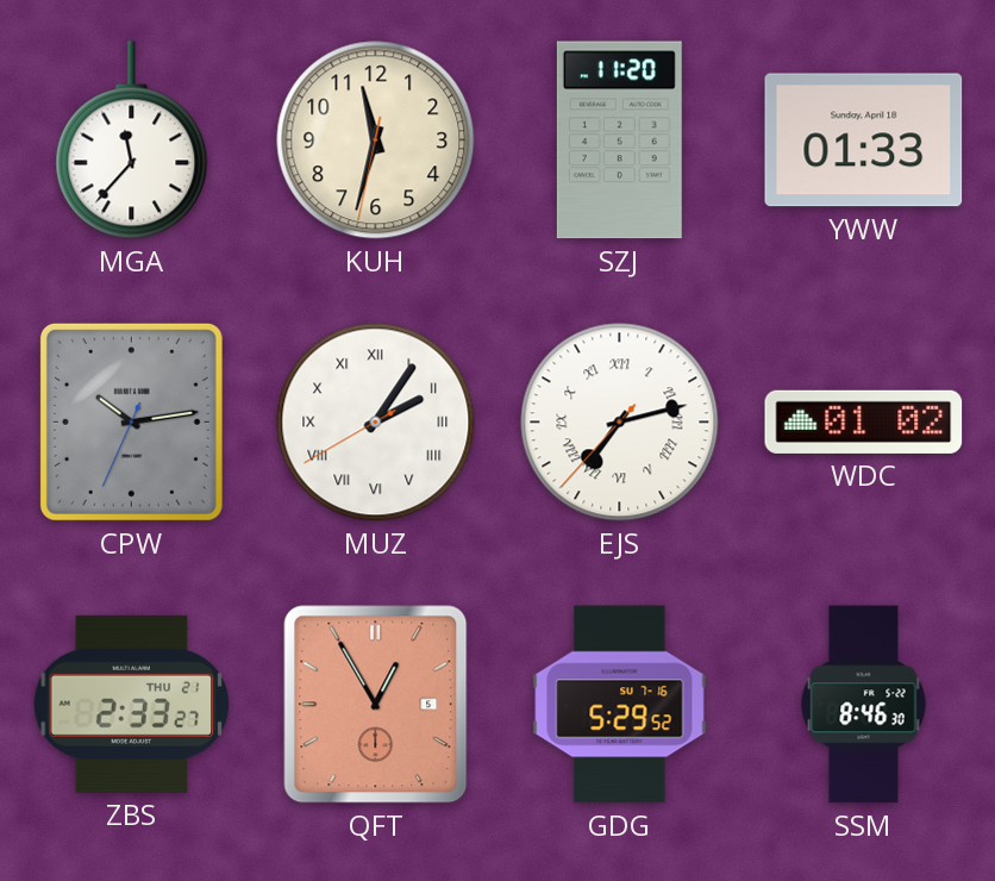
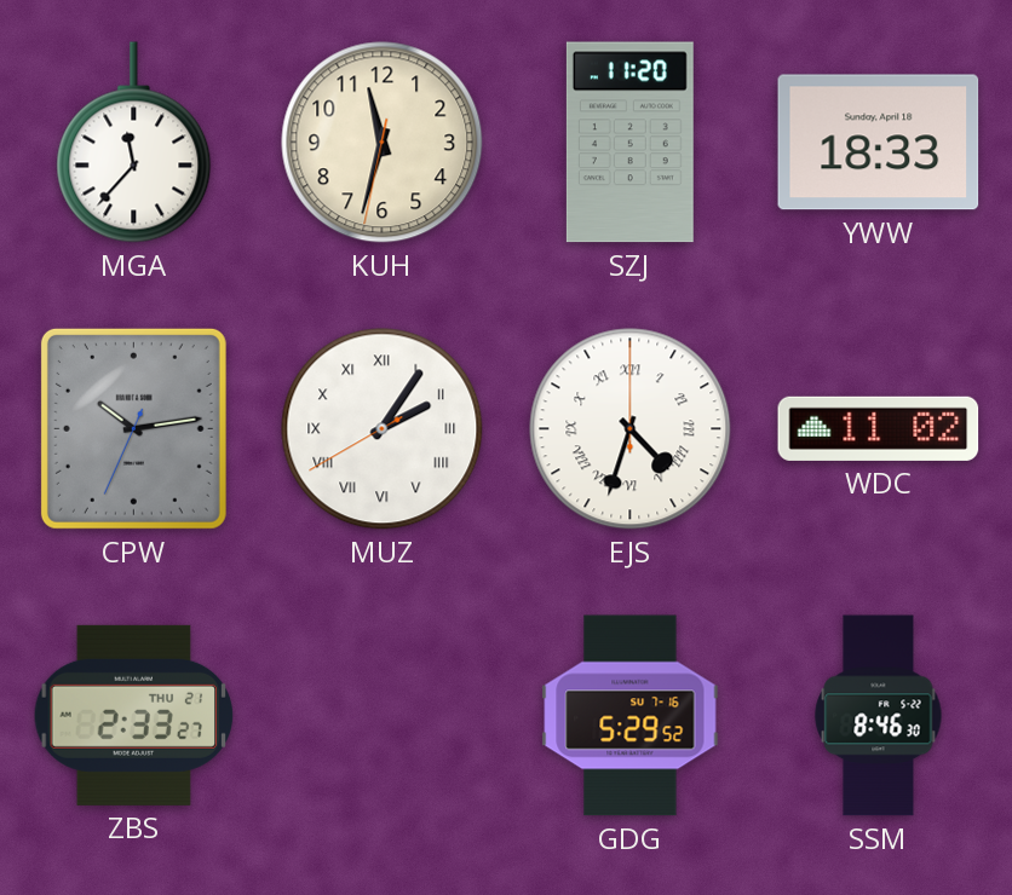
YWW: 01:33 -> 18:33
EJS: 7:12 -> 4:33
WDC: 01:02 -> 11:02
QFT: 12:55 -> none
